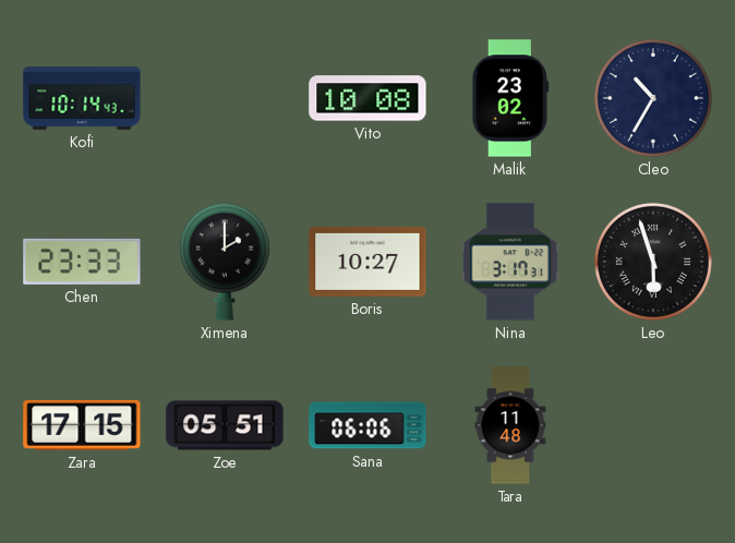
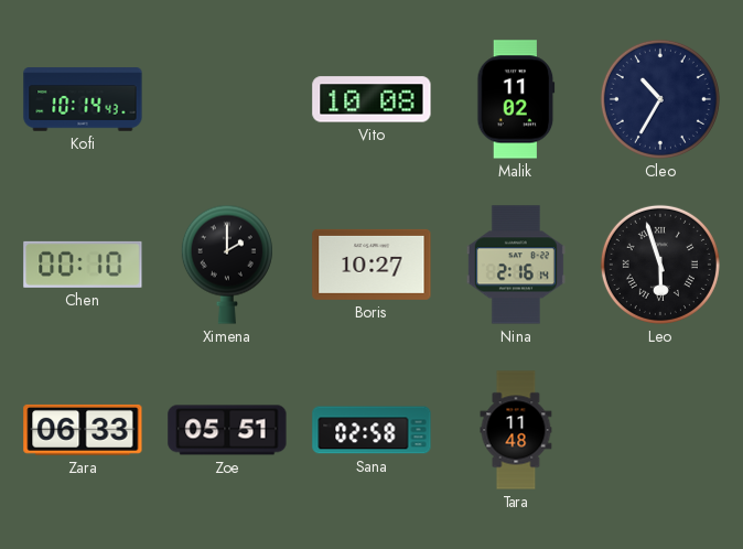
Malik: 23:02 -> 11:02
Chen: 23:33 -> 00:10
Nina: 3:17 -> 2:16
Zara: 17:15 -> 06:33
Sana: 06:06 -> 02:58
